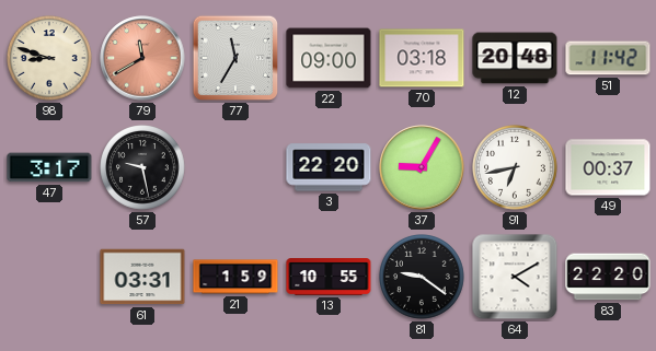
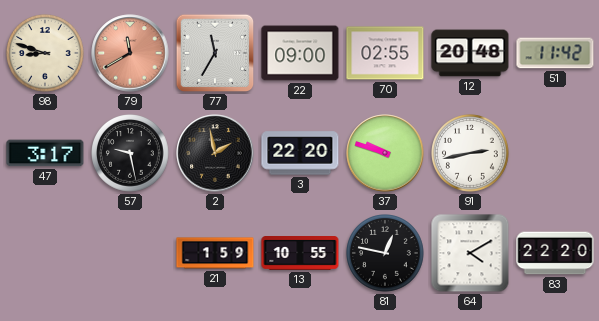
70: 03:18 -> 02:55
2: none -> 1:58
37: 9:05 -> 9:48
91: 6:43 -> 2:43
49: 00:37 -> none
61: 03:31 -> none
81: 9:21 -> 12:47
